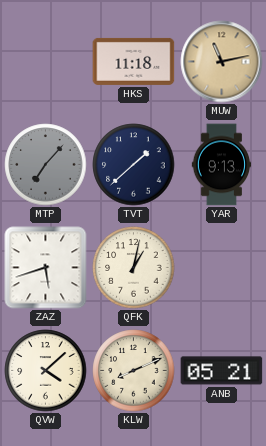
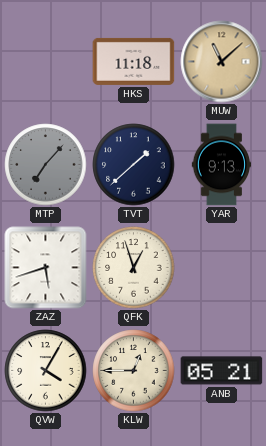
MUW: 11:13 -> 11:08
QFK: 1:02 -> 12:57
QVW: 4:08 -> 4:05
KLW: 8:11 -> 12:45
